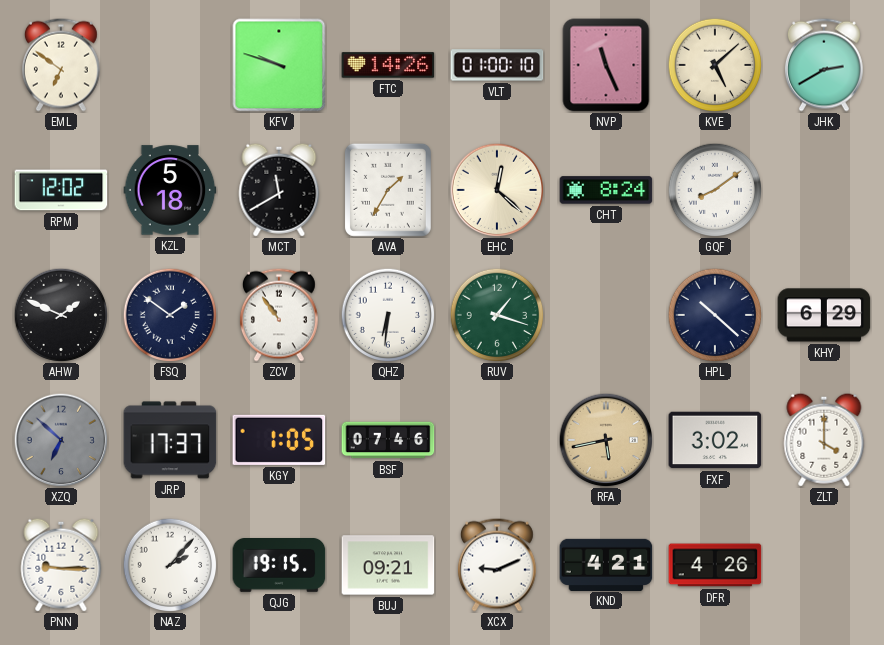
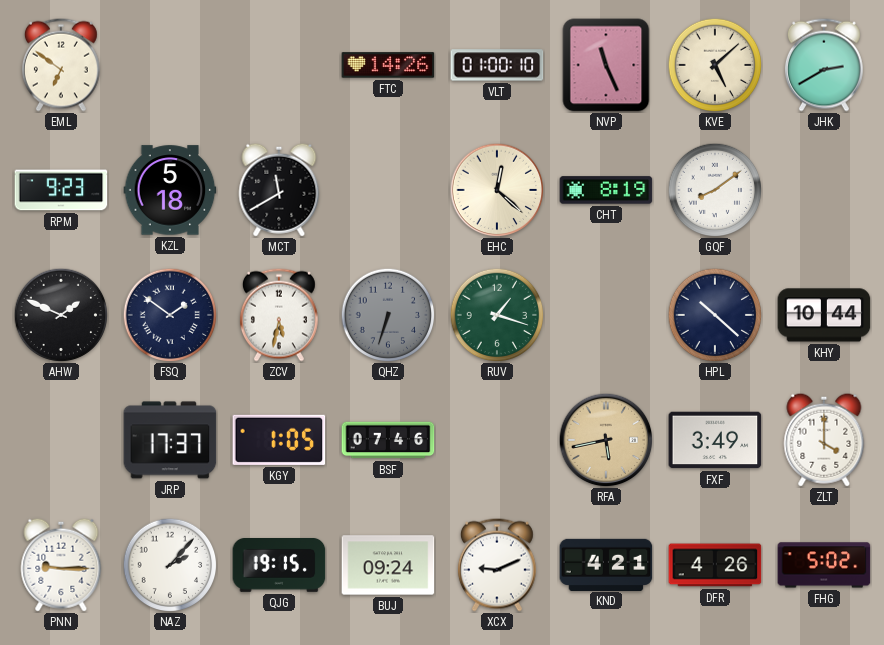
KFV: 9:48 -> none
RPM: 12:02 -> 9:23
AVA: 1:35 -> none
CHT: 8:24 -> 8:19
ZCV: 10:54 -> 5:32
QHZ: 6:31 -> 6:33
QHZ dial: white -> grey
KHY: 6:29 -> 10:44
XZQ: 6:52 -> none
FXF: 3:02 -> 3:49
BUJ: 09:21 -> 09:24
FHG: none -> 5:02
